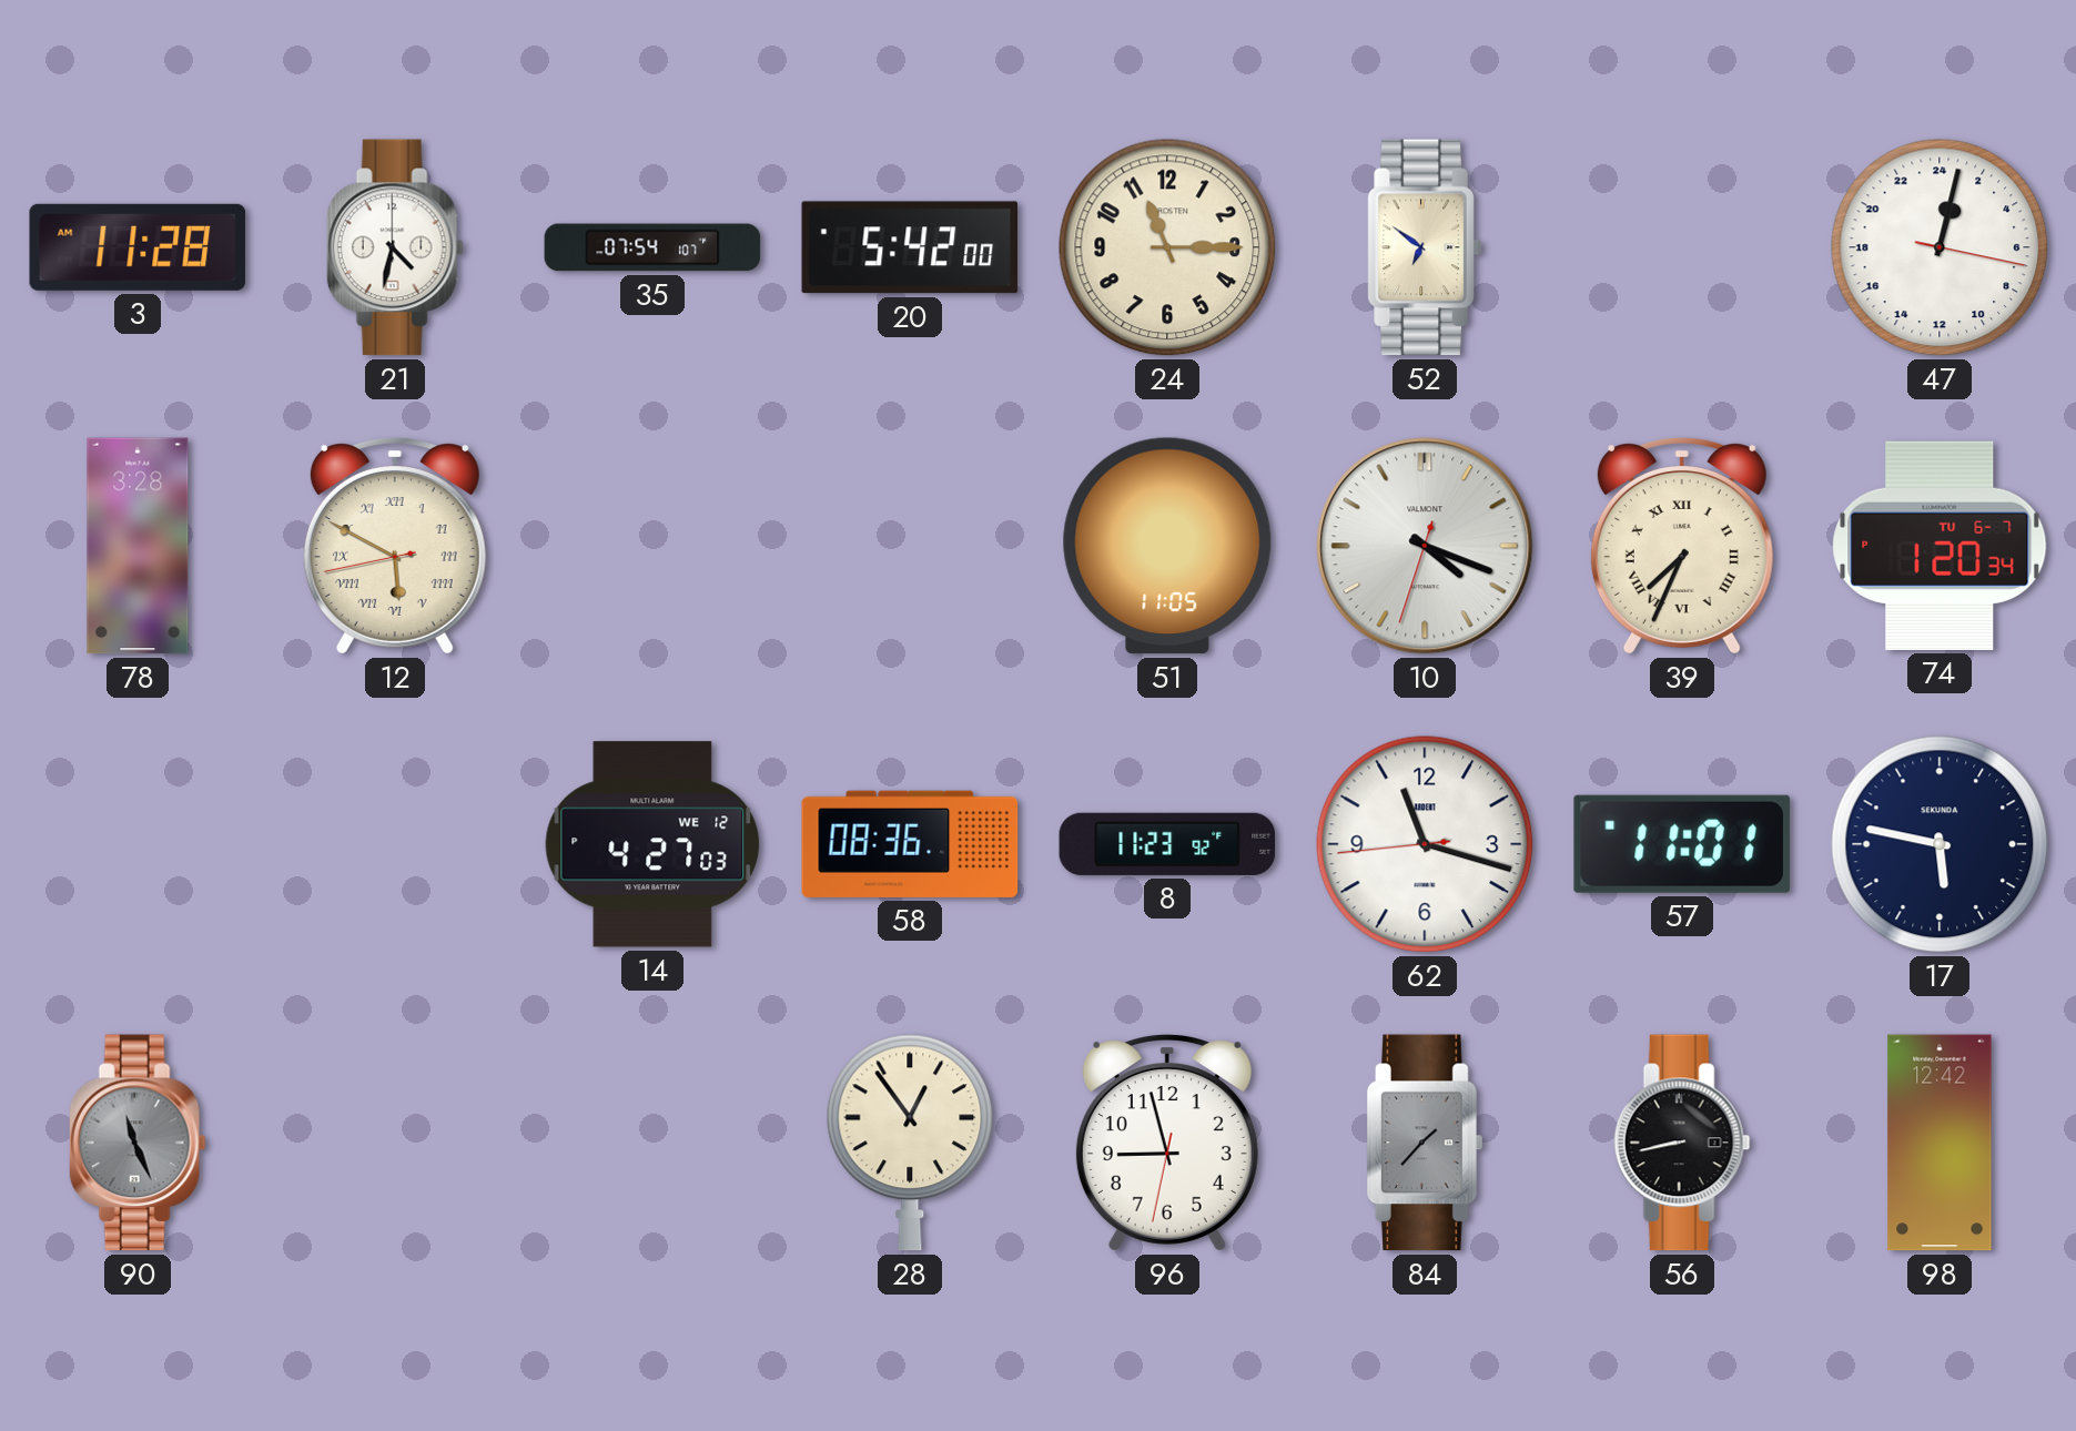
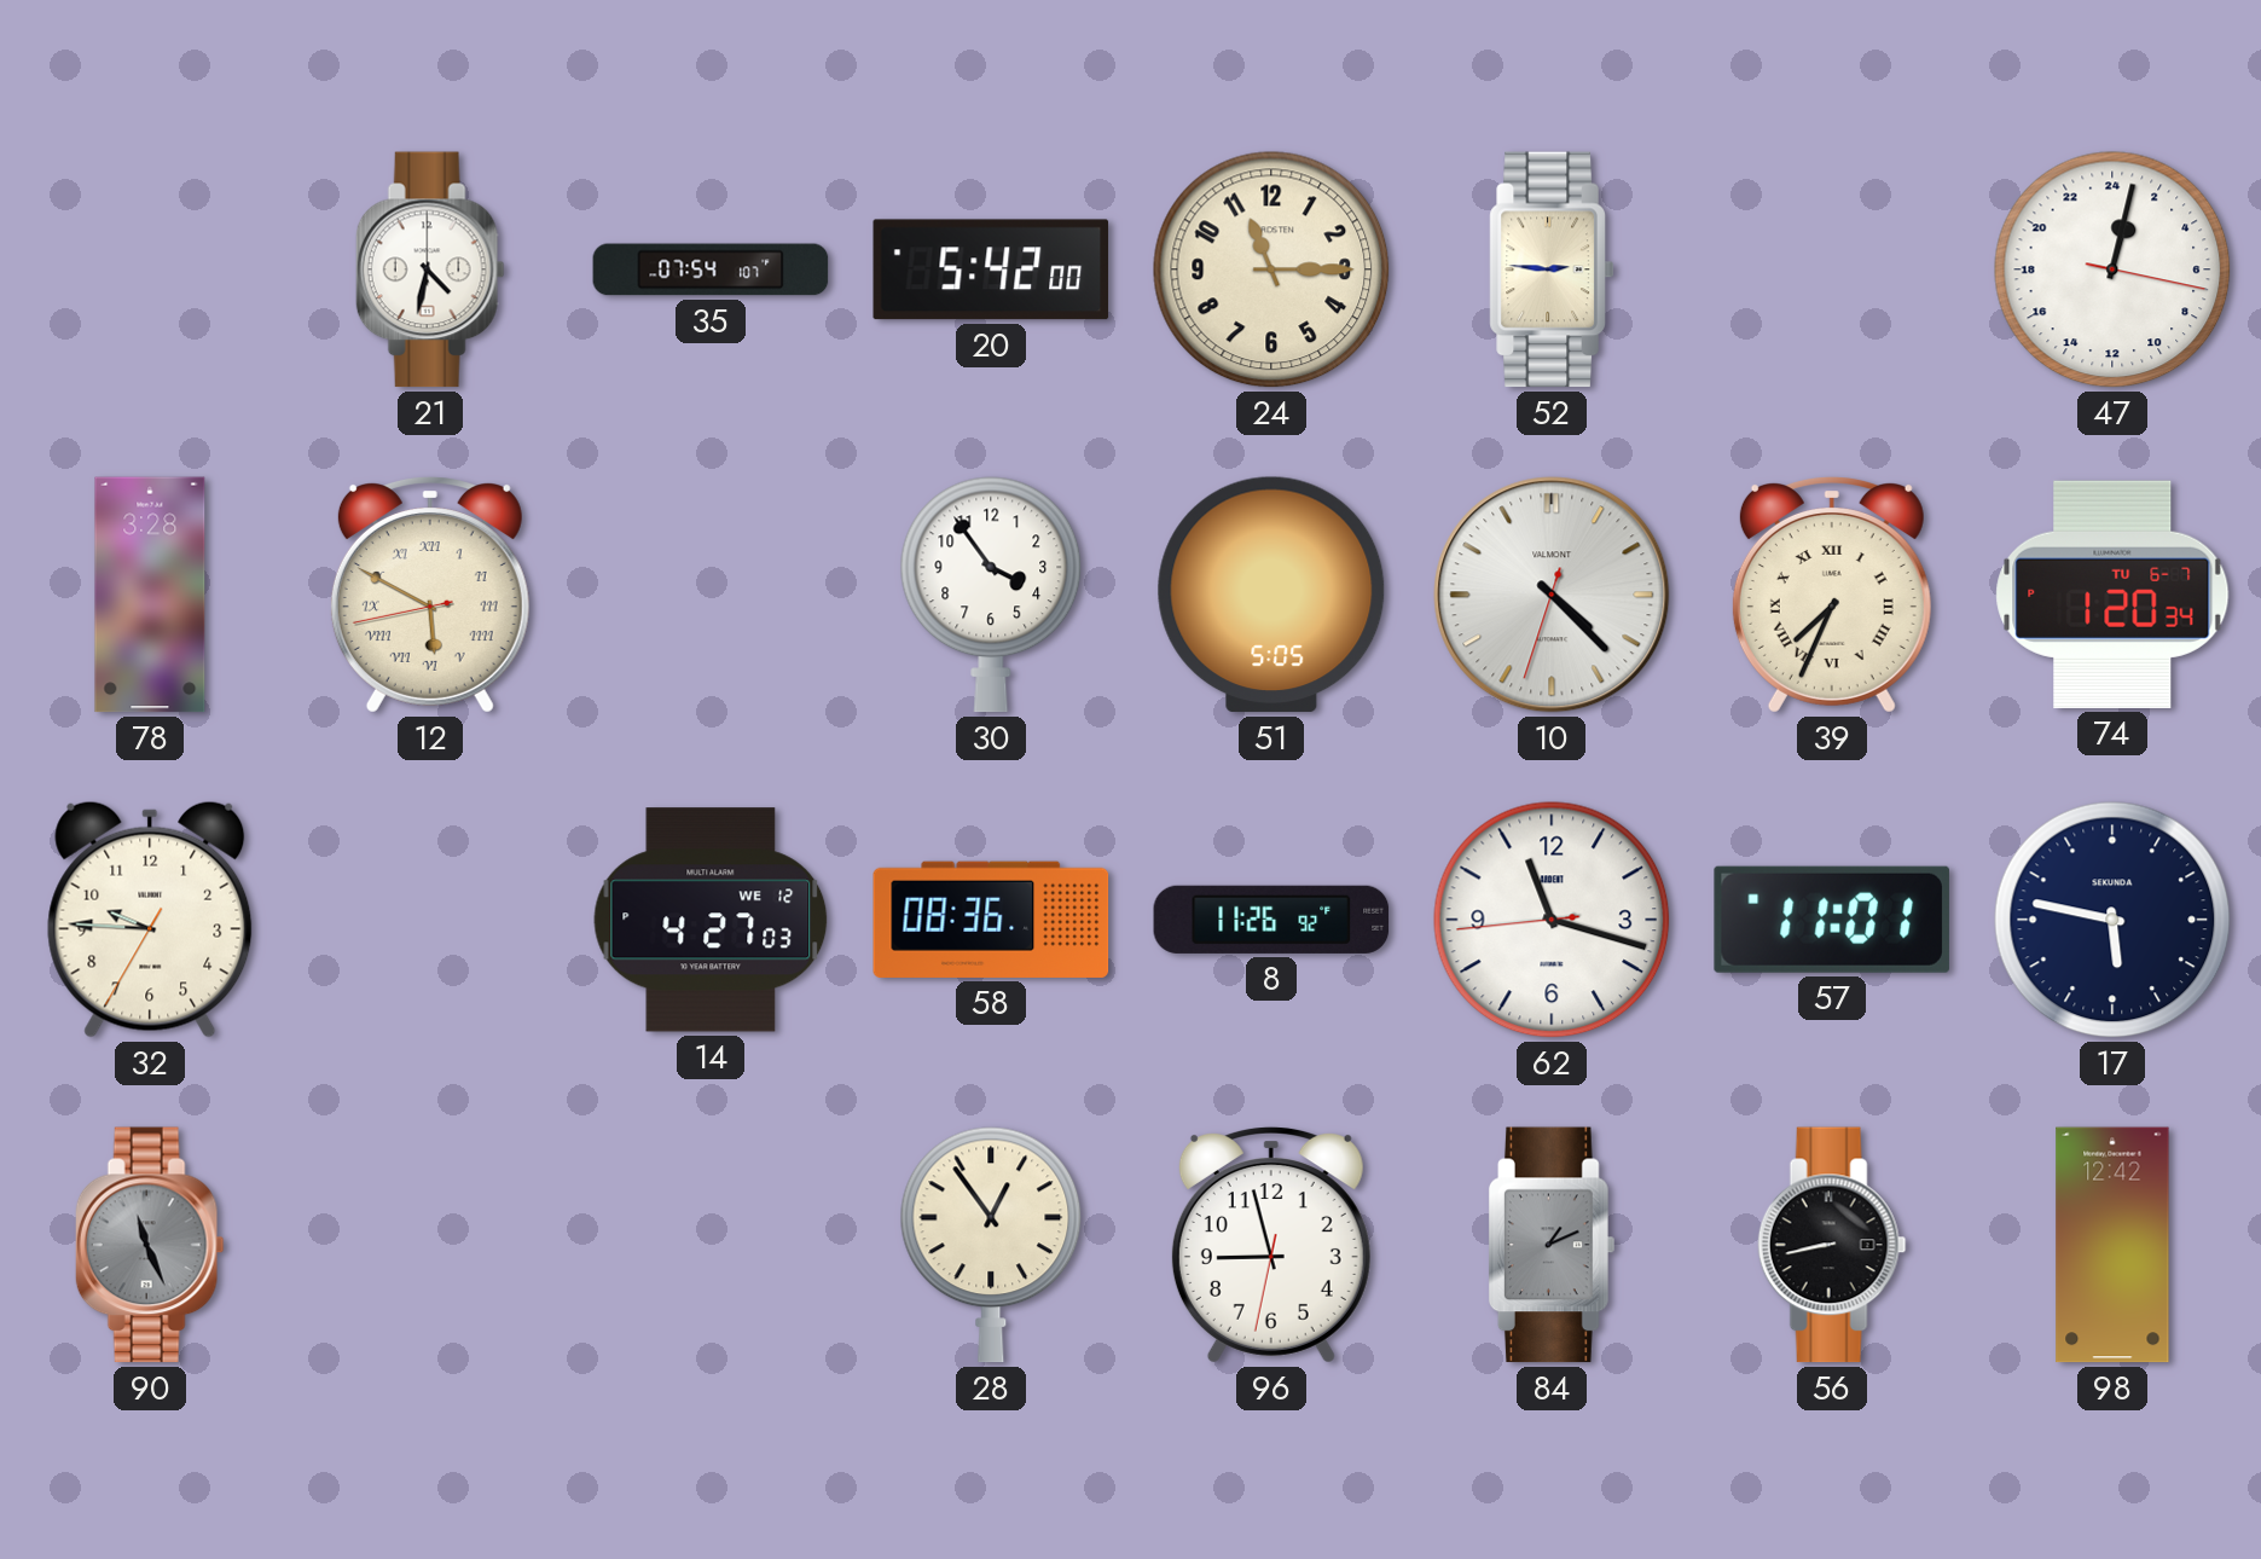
3: 11:28 -> none
52: 6:51 -> 2:46
30: none -> 3:54
51: 11:05 -> 5:05
10: 4:18 -> 4:22
32: none -> 9:45
8: 11:23 -> 11:26
84: 1:37 -> 1:11
